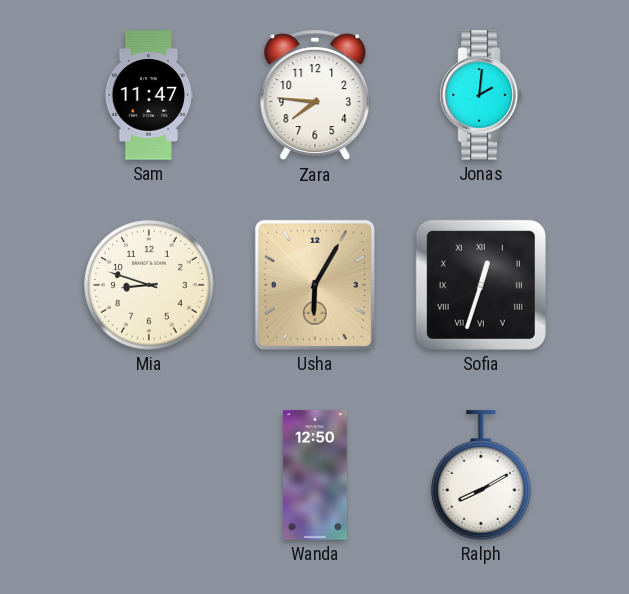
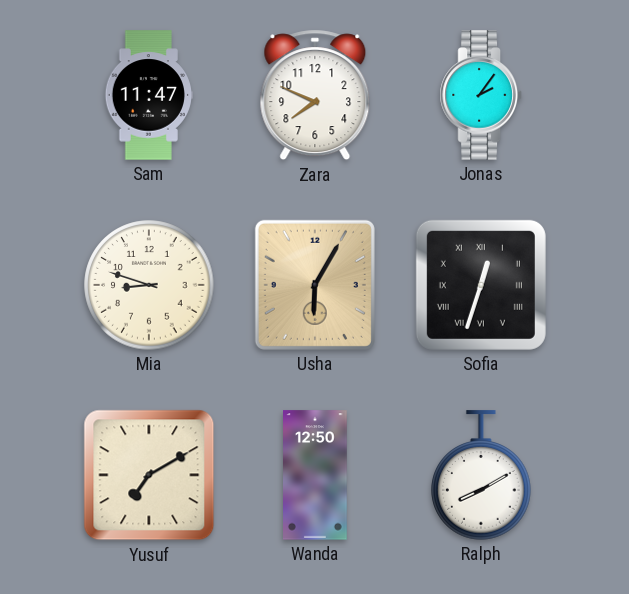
Zara: 7:46 -> 7:49
Jonas: 2:01 -> 2:06
Yusuf: none -> 7:10
